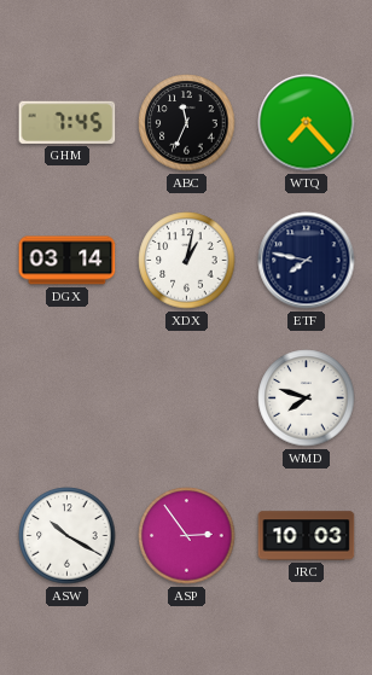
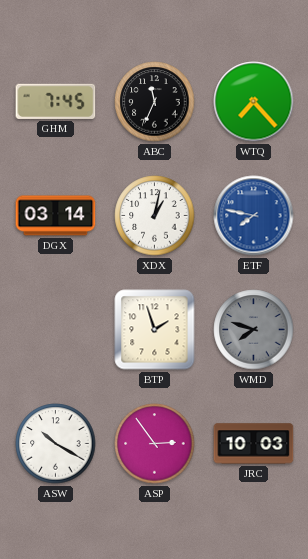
ETF dial: navy -> blue
BTP: none -> 1:57
WMD dial: white -> grey
